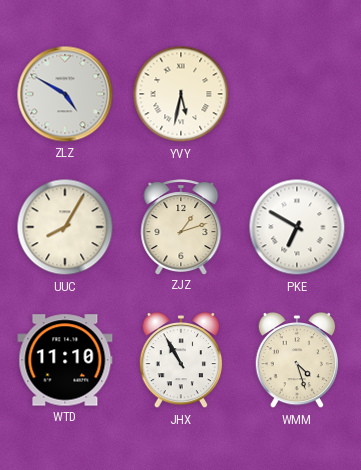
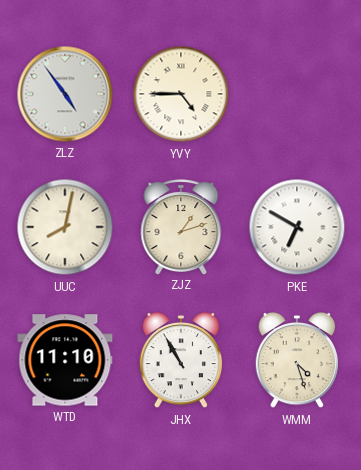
ZLZ: 4:50 -> 4:54
YVY: 5:32 -> 4:45
UUC: 8:05 -> 8:02
